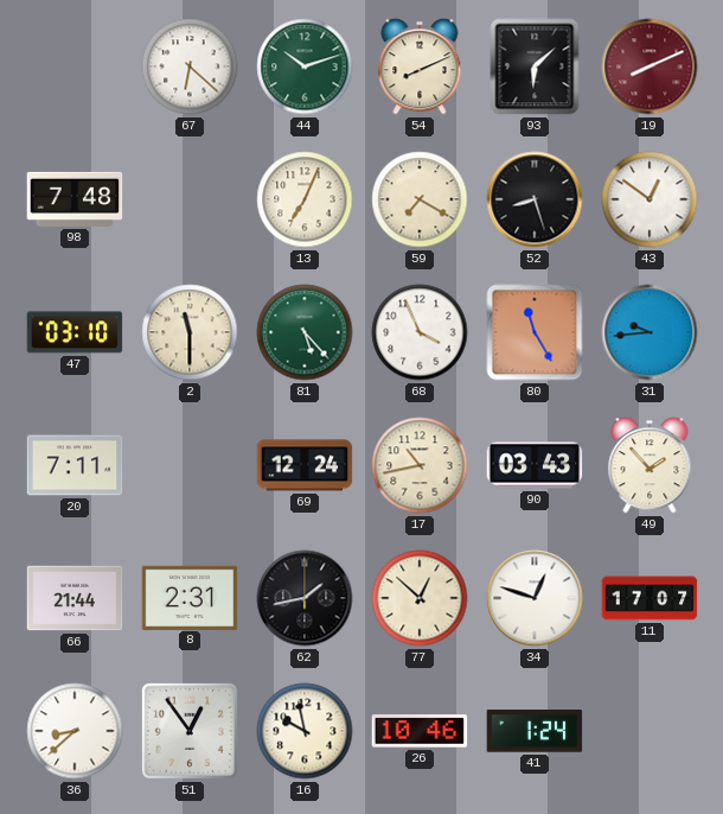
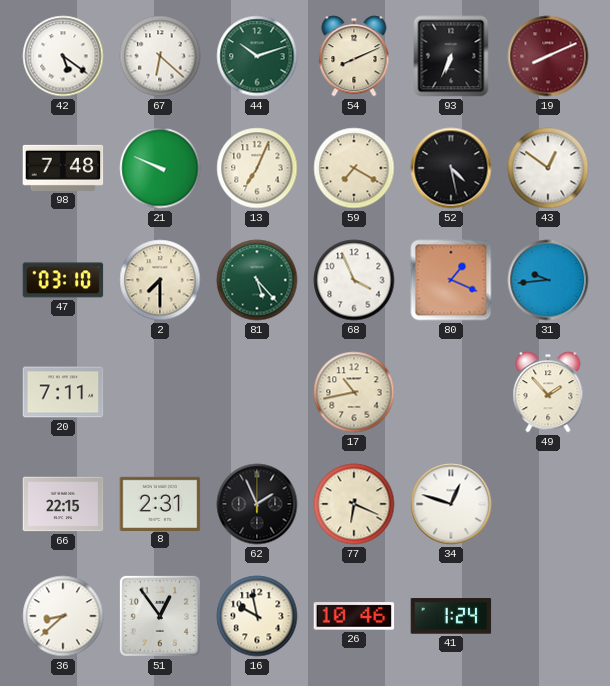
42: none -> 5:21
93: 6:08 -> 6:34
21: none -> 9:49
52: 8:27 -> 4:28
2: 11:30 -> 7:30
80: 11:25 -> 1:19
69: 12:24 -> none
90: 03:43 -> none
66: 21:44 -> 22:15
62: 1:43 -> 1:56
77: 12:52 -> 6:19
11: 17:07 -> none
